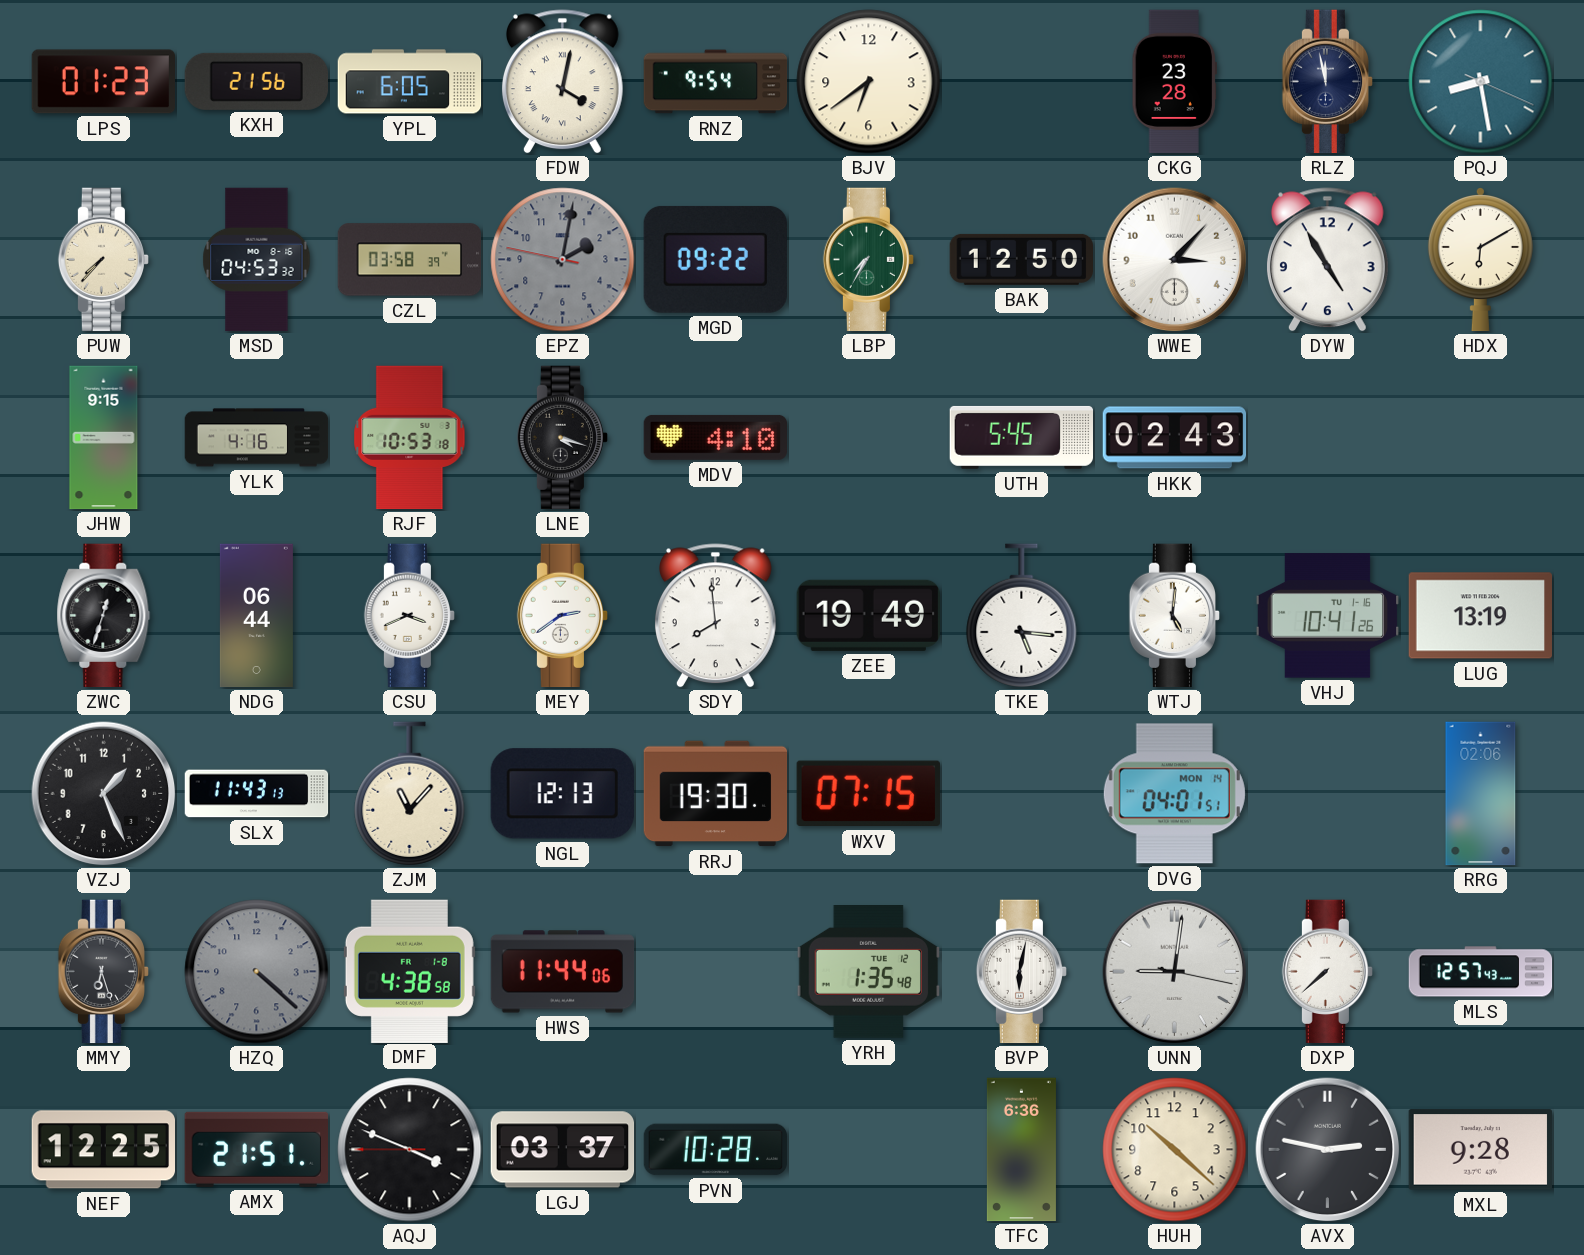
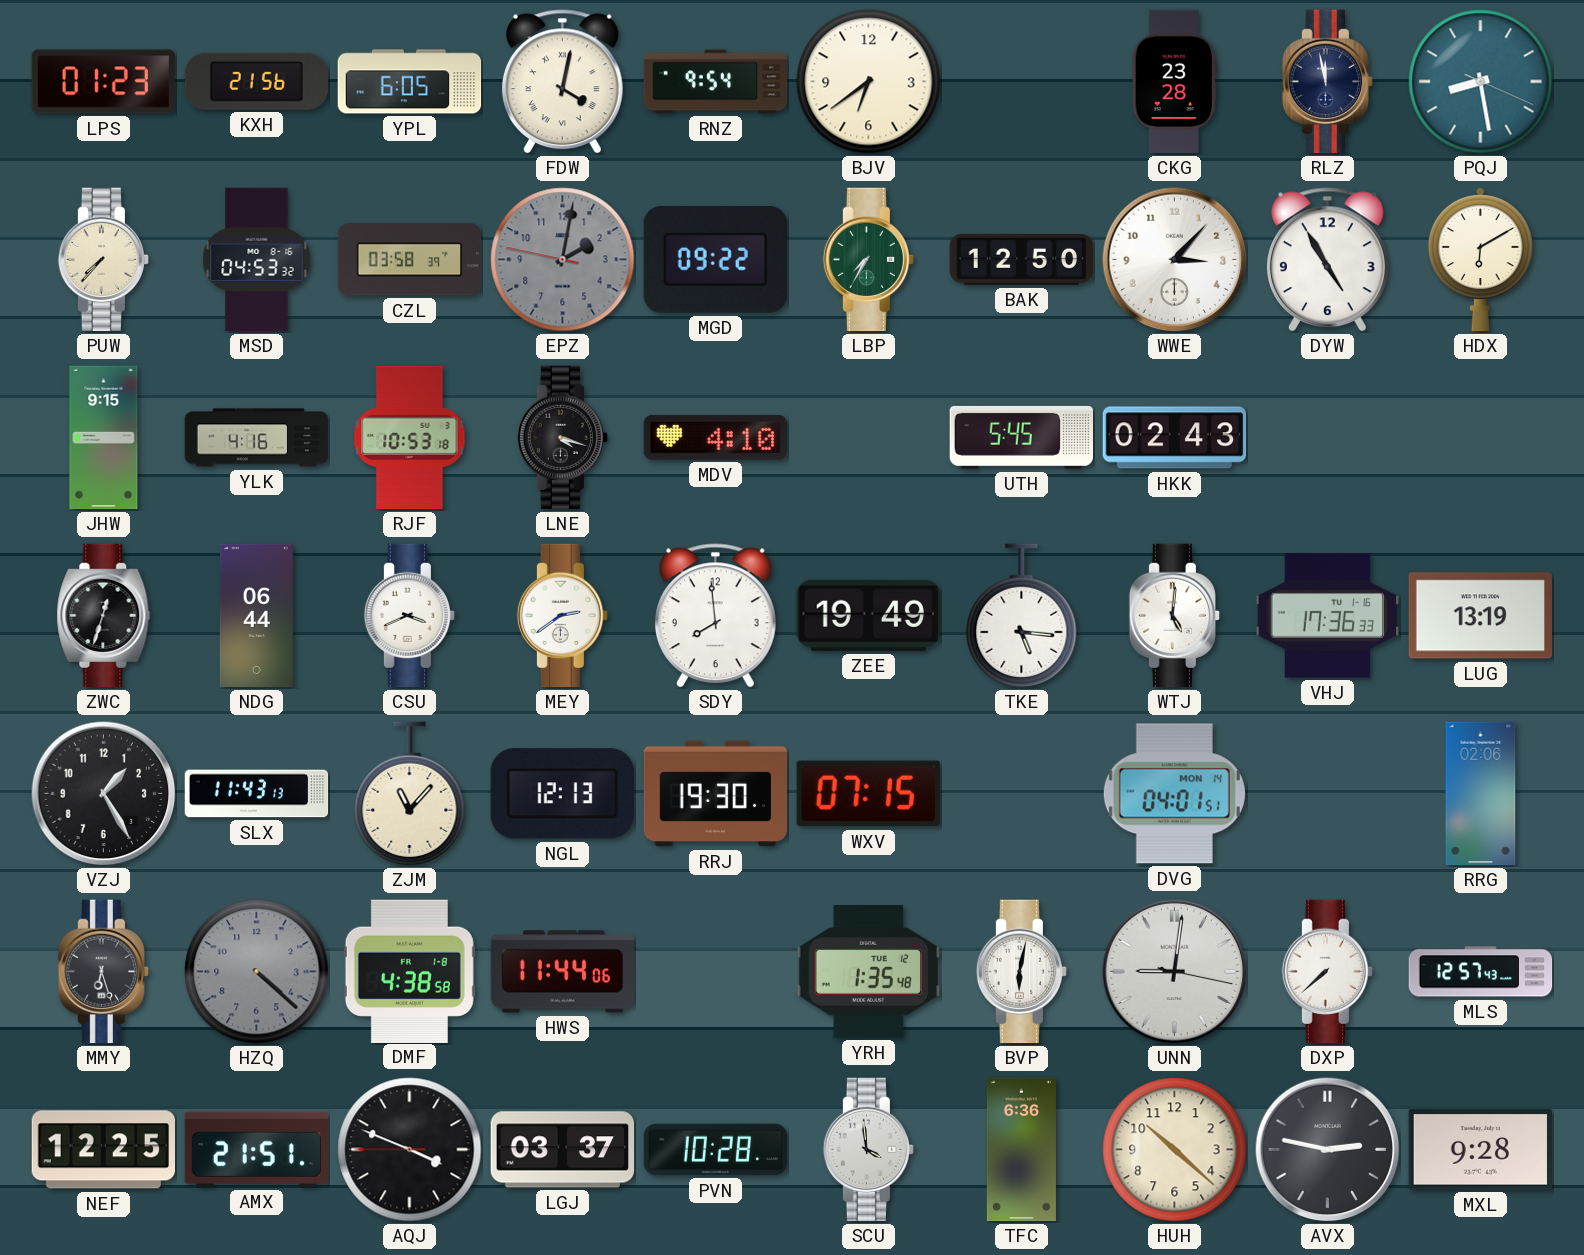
VHJ: 10:41 -> 17:36
VZJ: 1:26 -> 1:25
SCU: none -> 3:59
